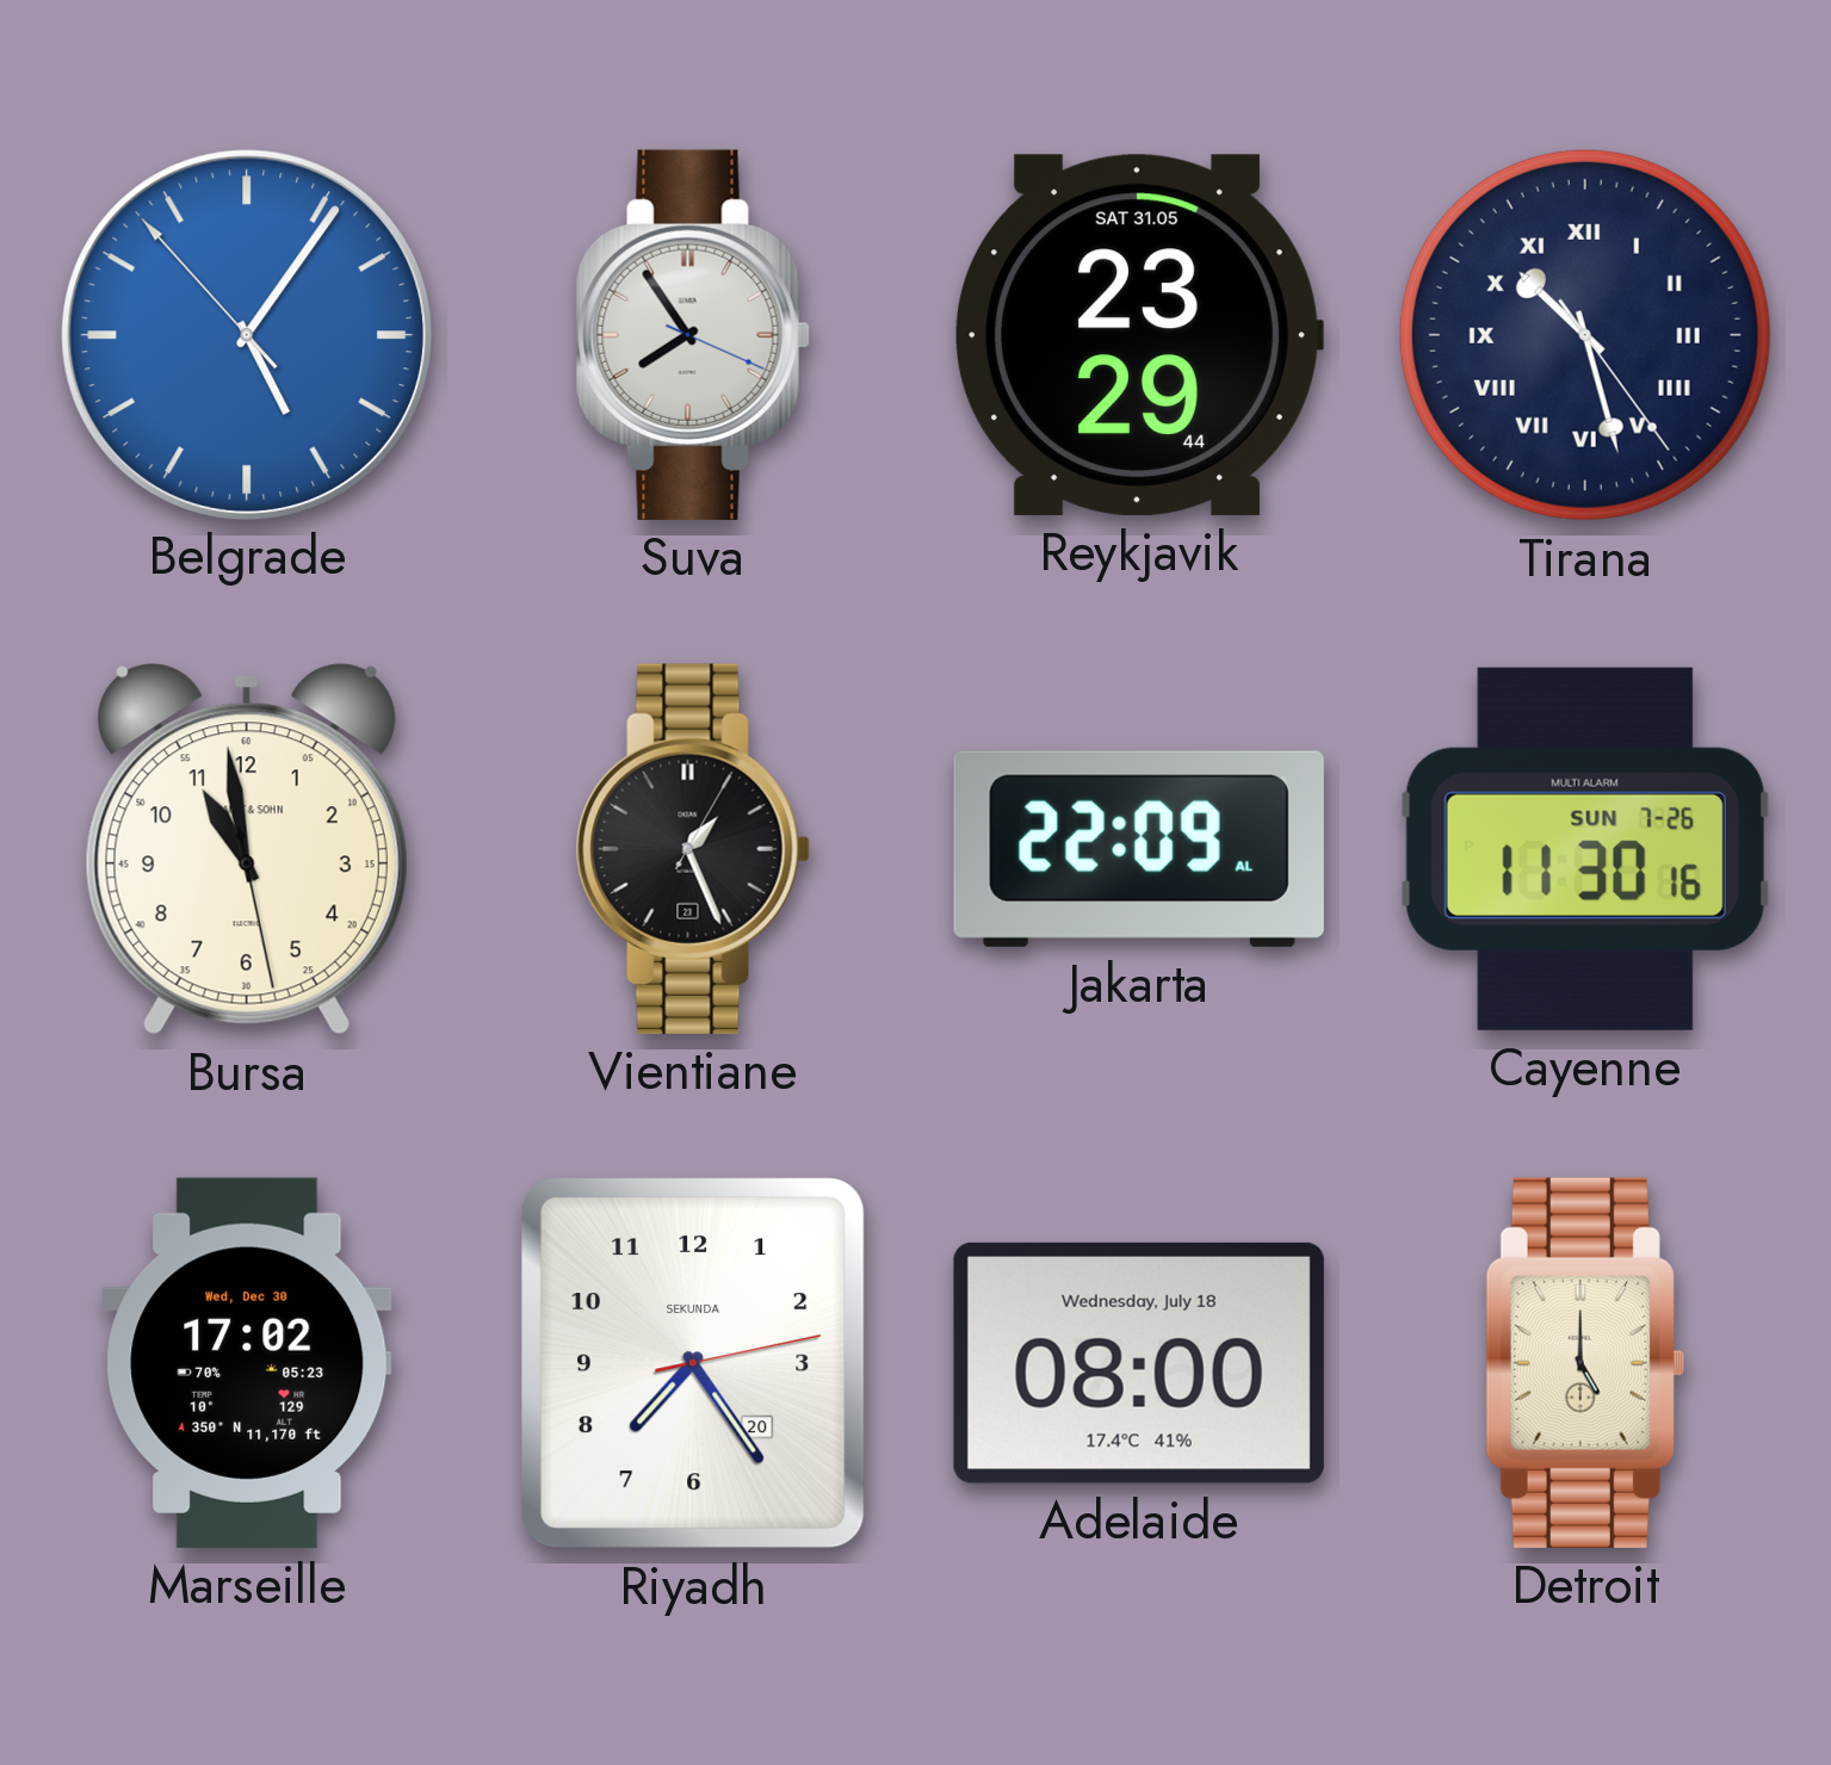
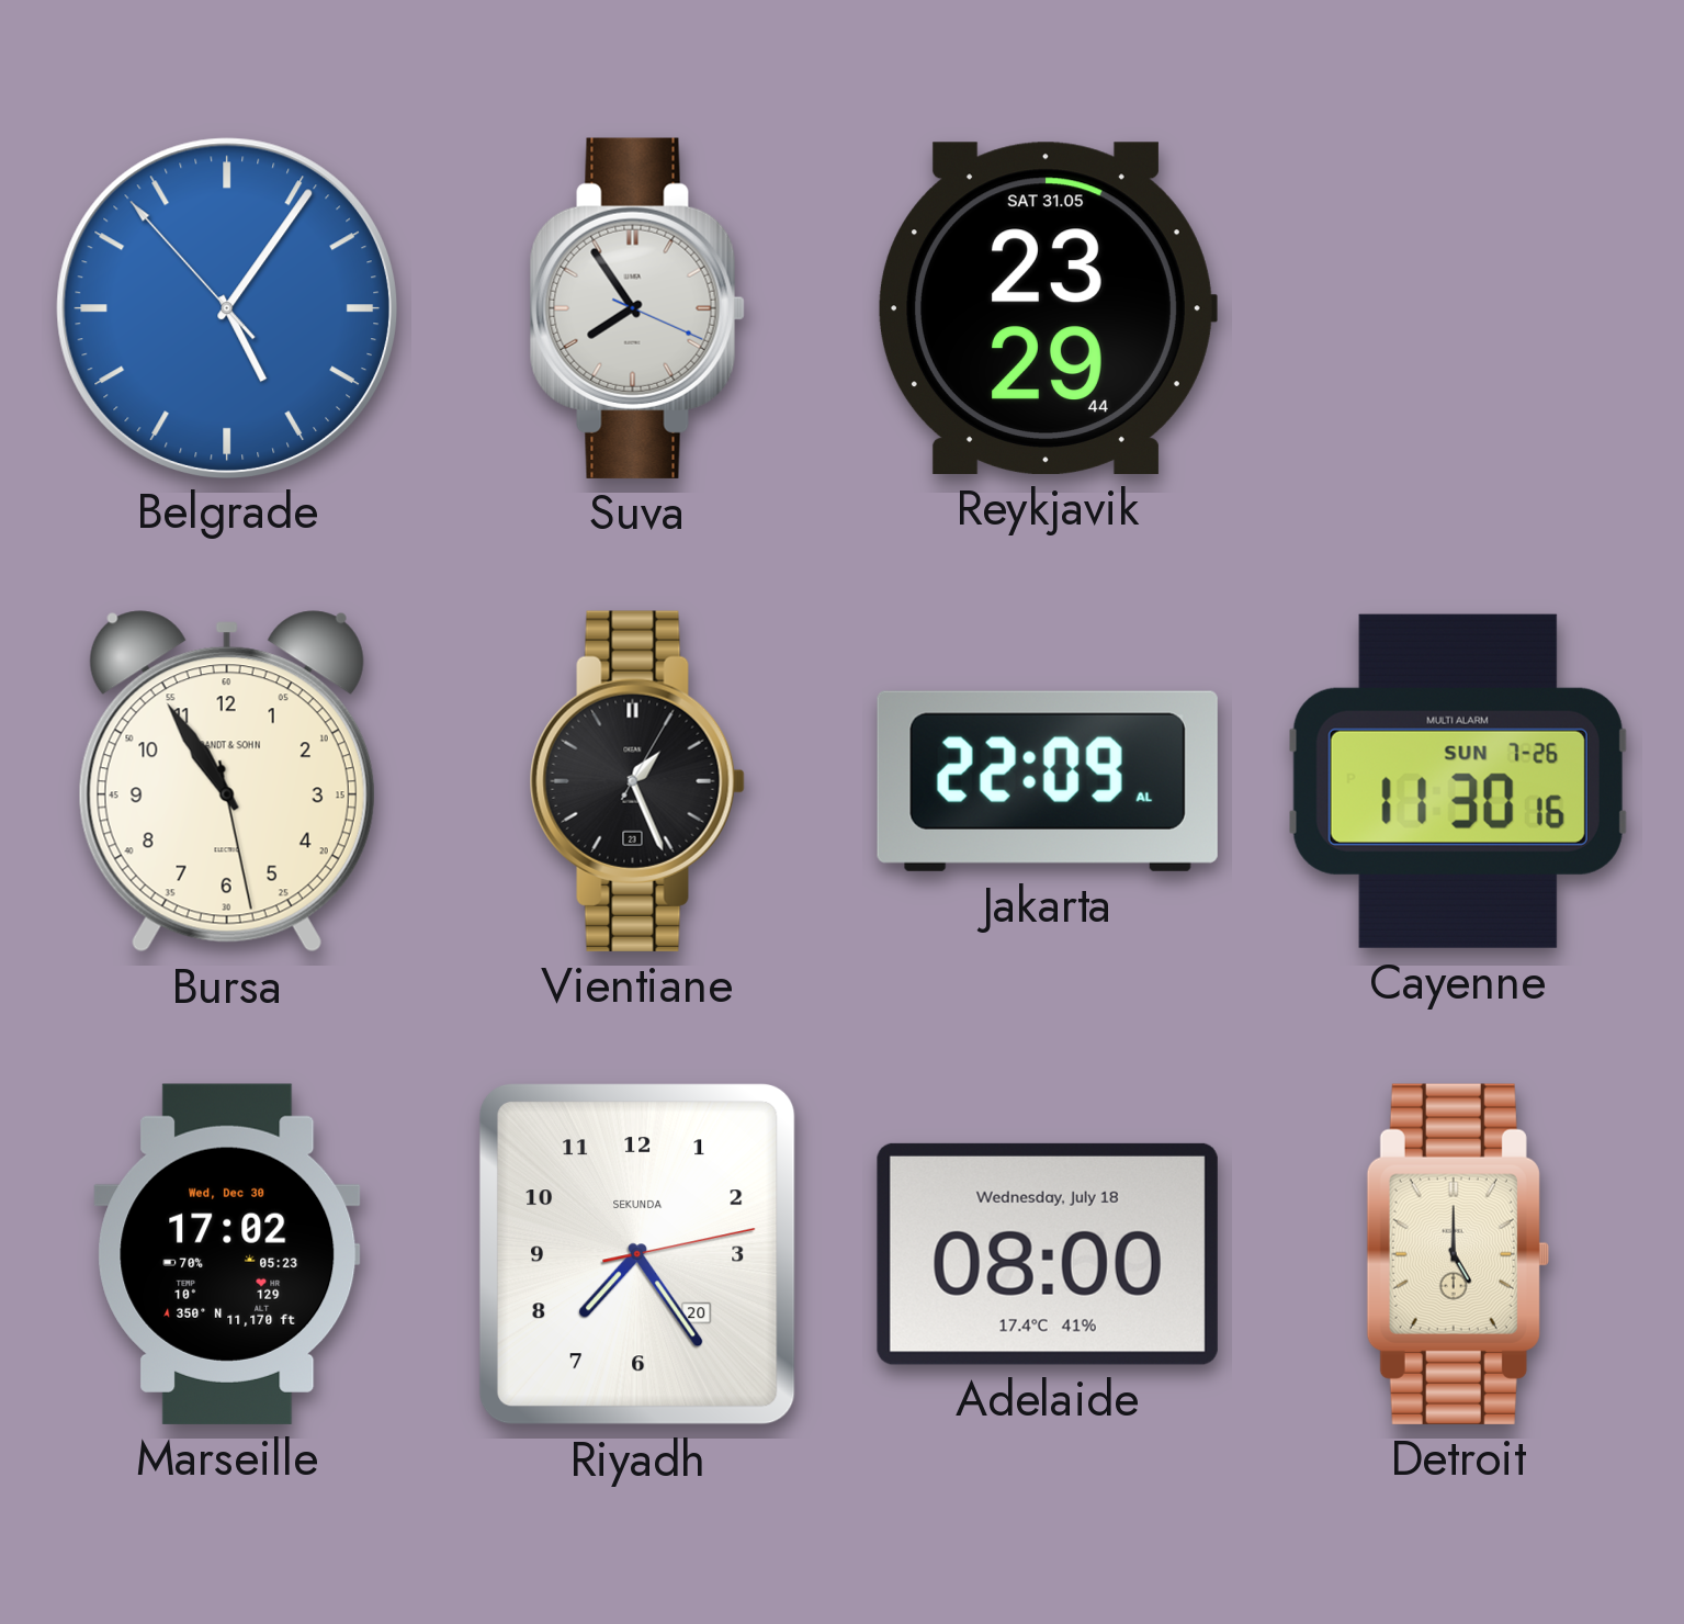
Tirana: 10:27 -> none
Bursa: 10:58 -> 10:54
